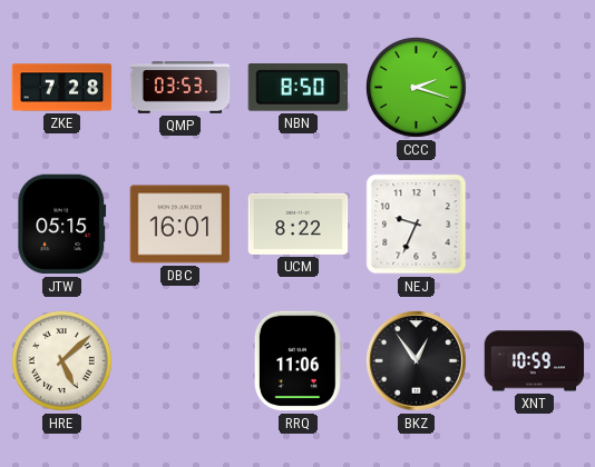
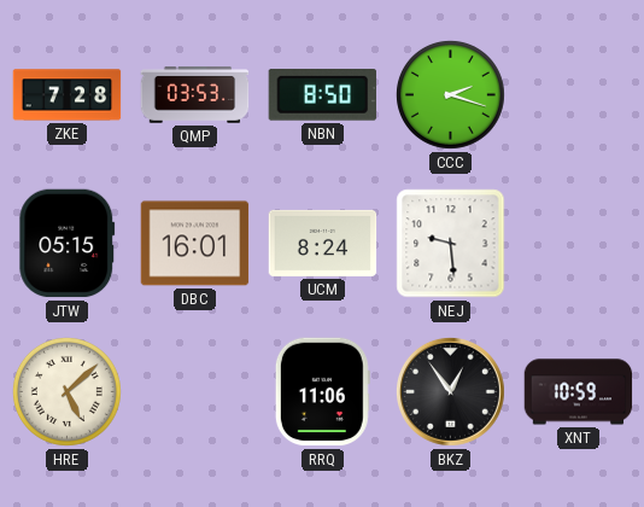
UCM: 8:22 -> 8:24
NEJ: 9:34 -> 9:29
